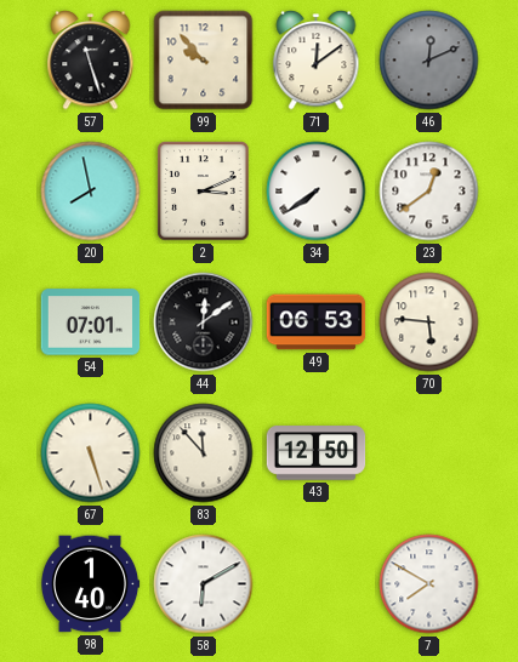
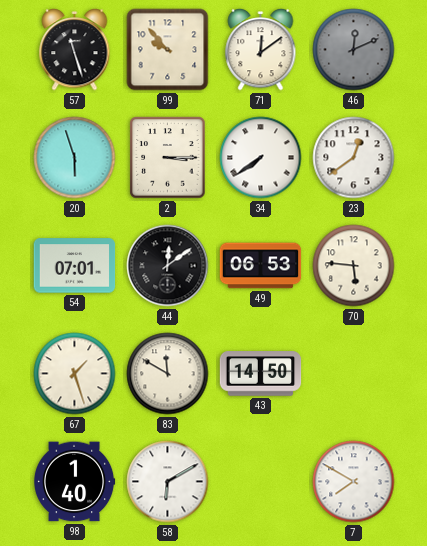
20: 7:58 -> 5:57
2: 3:11 -> 3:15
67: 5:27 -> 1:27
83: 11:53 -> 11:50
43: 12:50 -> 14:50
